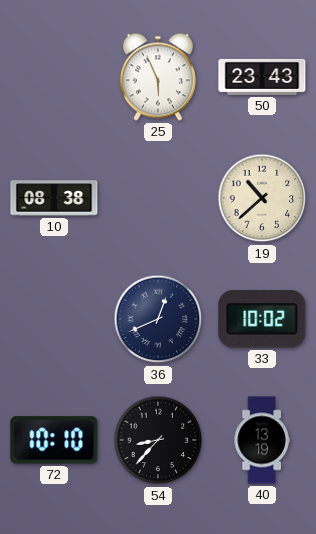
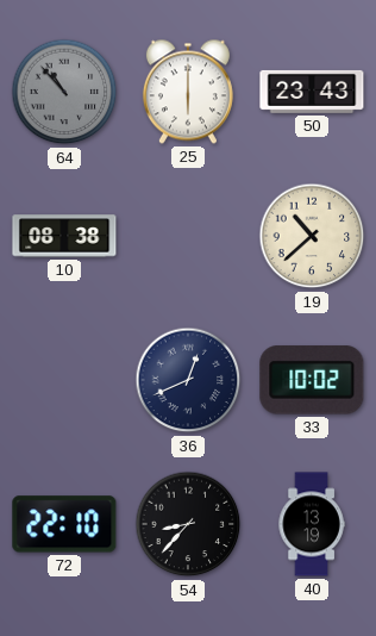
64: none -> 10:53
25: 5:56 -> 6:00
72: 10:10 -> 22:10
